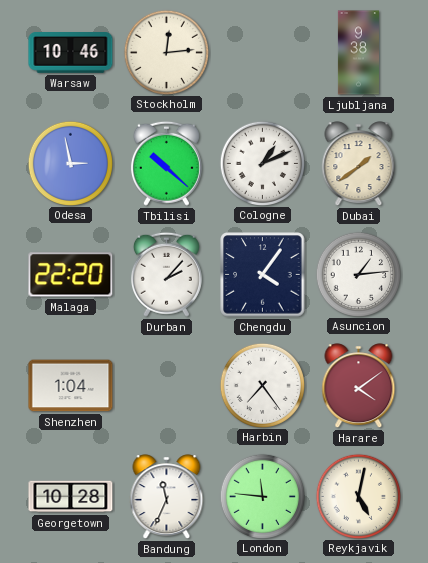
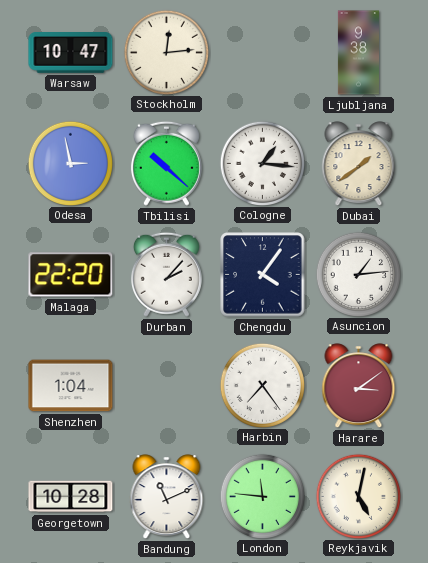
Warsaw: 10:46 -> 10:47
Cologne: 1:11 -> 1:16
Harare: 4:09 -> 3:09
Bandung: 11:34 -> 11:11
